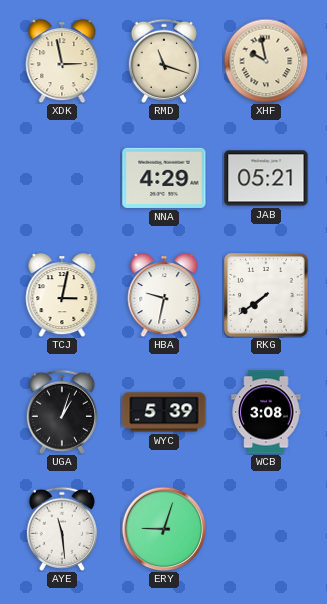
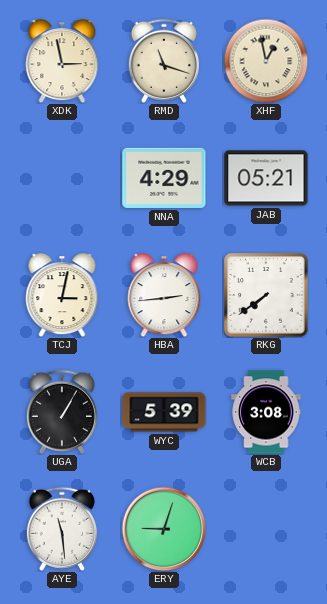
XHF: 9:58 -> 12:58
HBA: 9:32 -> 2:44
UGA: 1:03 -> 1:05
